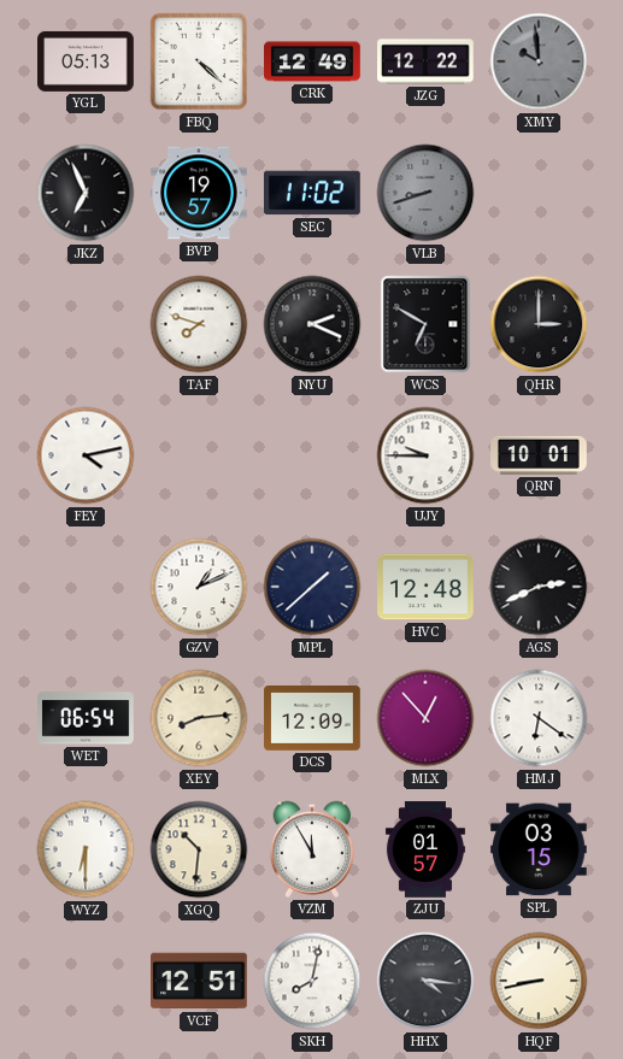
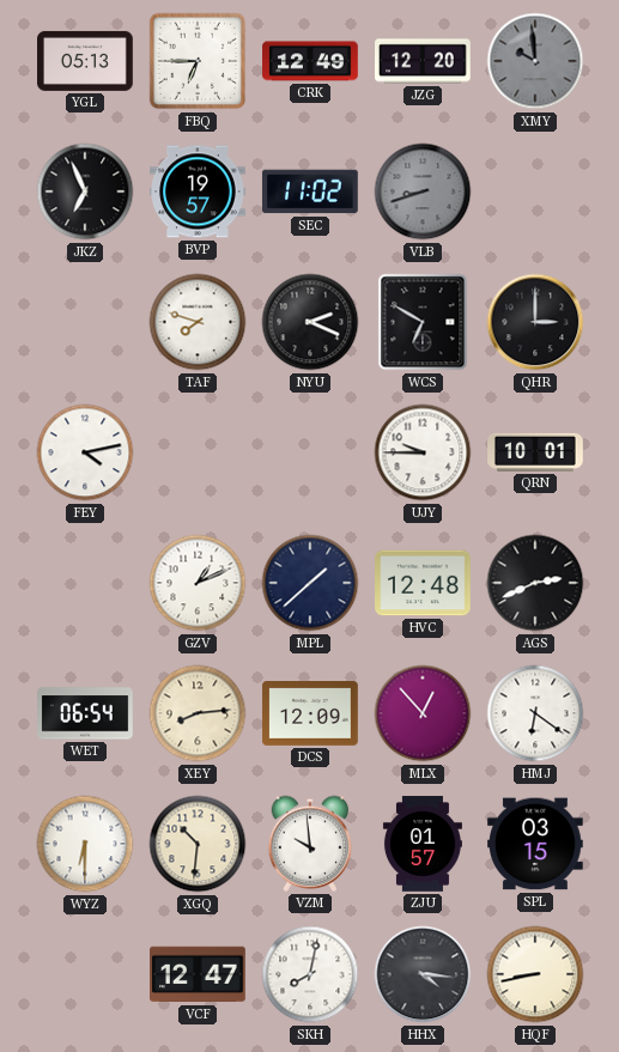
FBQ: 4:22 -> 6:45
JZG: 12:22 -> 12:20
VZM: 11:55 -> 9:59
VCF: 12:51 -> 12:47
